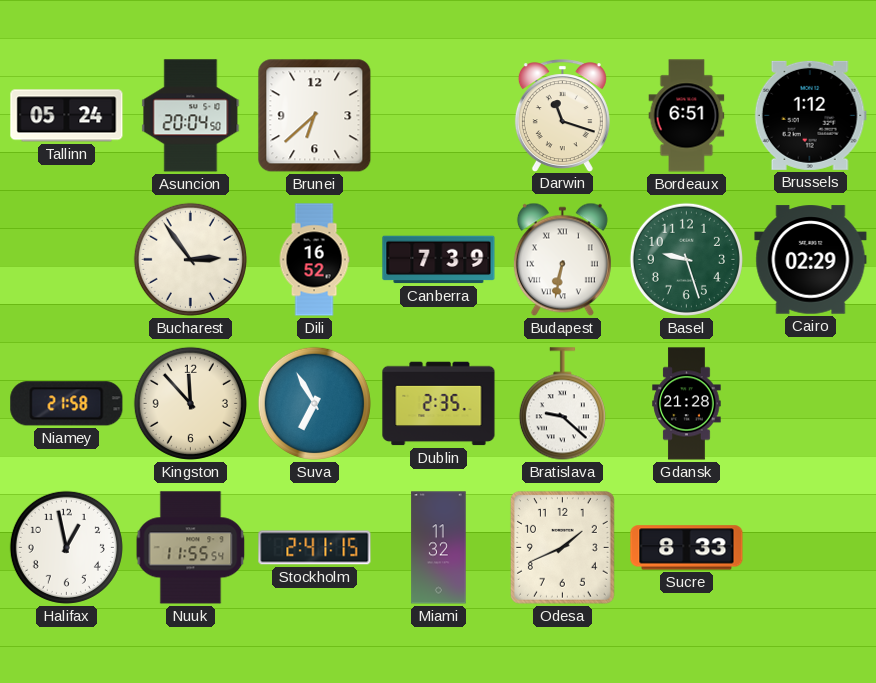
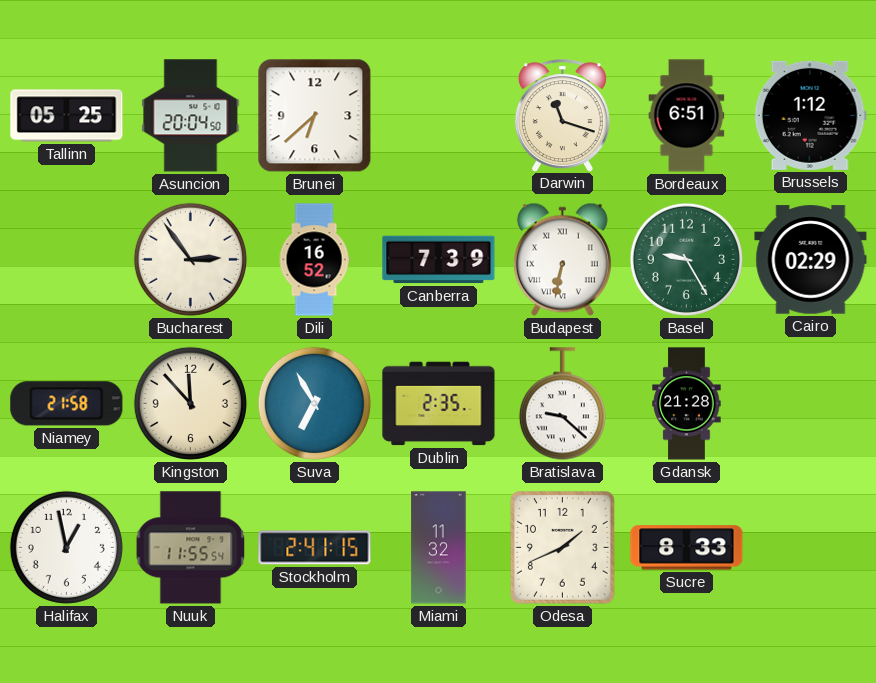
Tallinn: 05:24 -> 05:25
Basel: 9:27 -> 9:25
